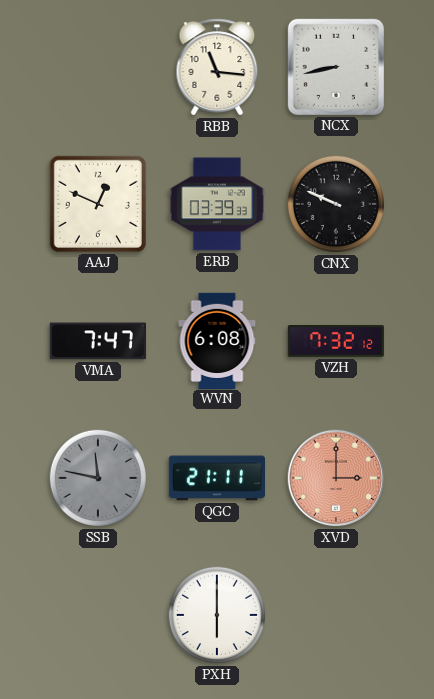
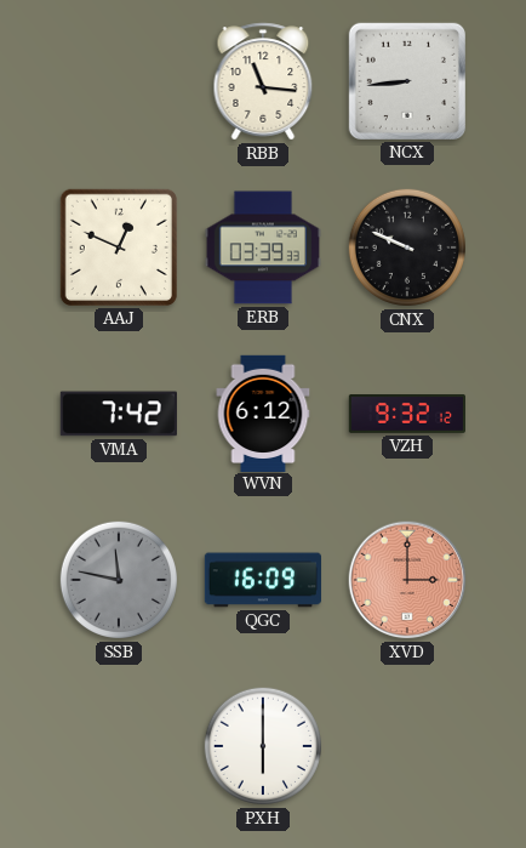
NCX: 8:43 -> 8:44
VMA: 7:47 -> 7:42
WVN: 6:08 -> 6:12
VZH: 7:32 -> 9:32
QGC: 21:11 -> 16:09
